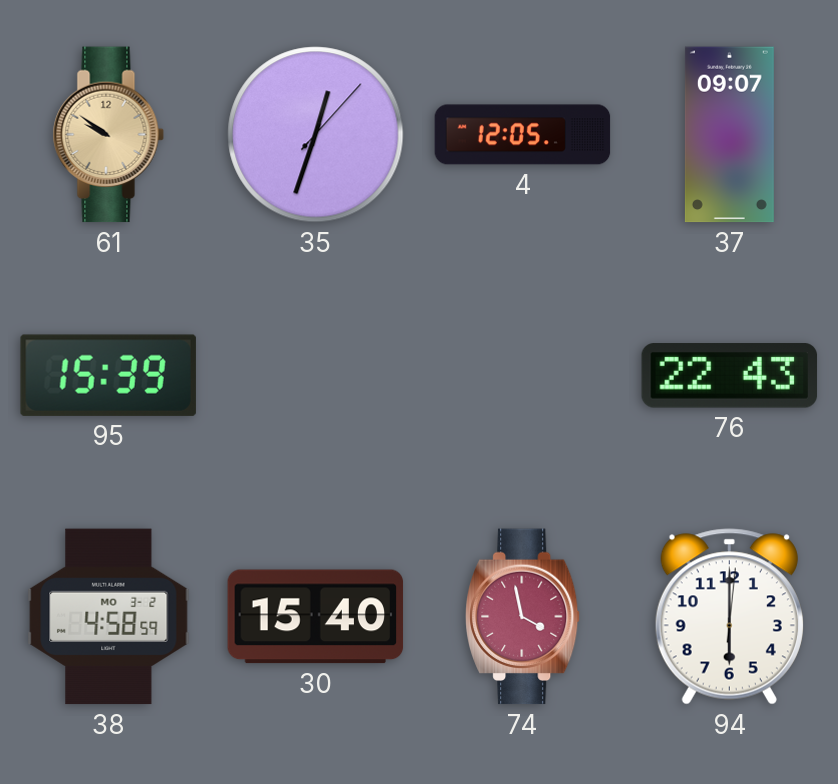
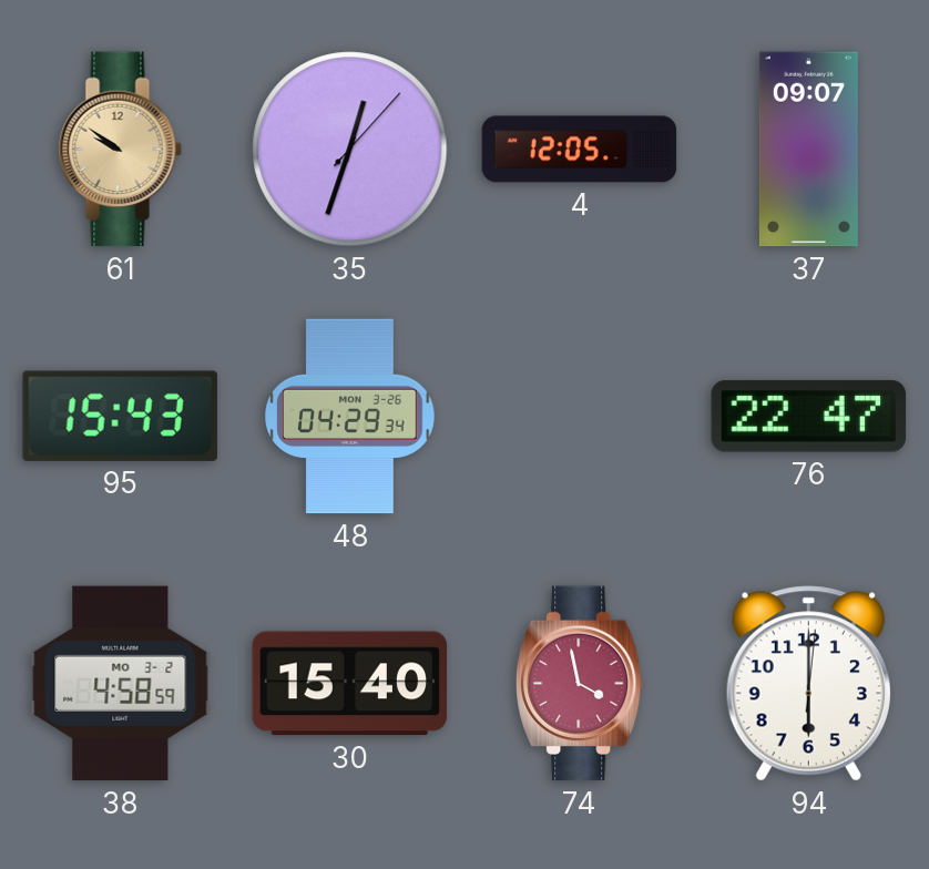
95: 15:39 -> 15:43
48: none -> 04:29
76: 22:43 -> 22:47
